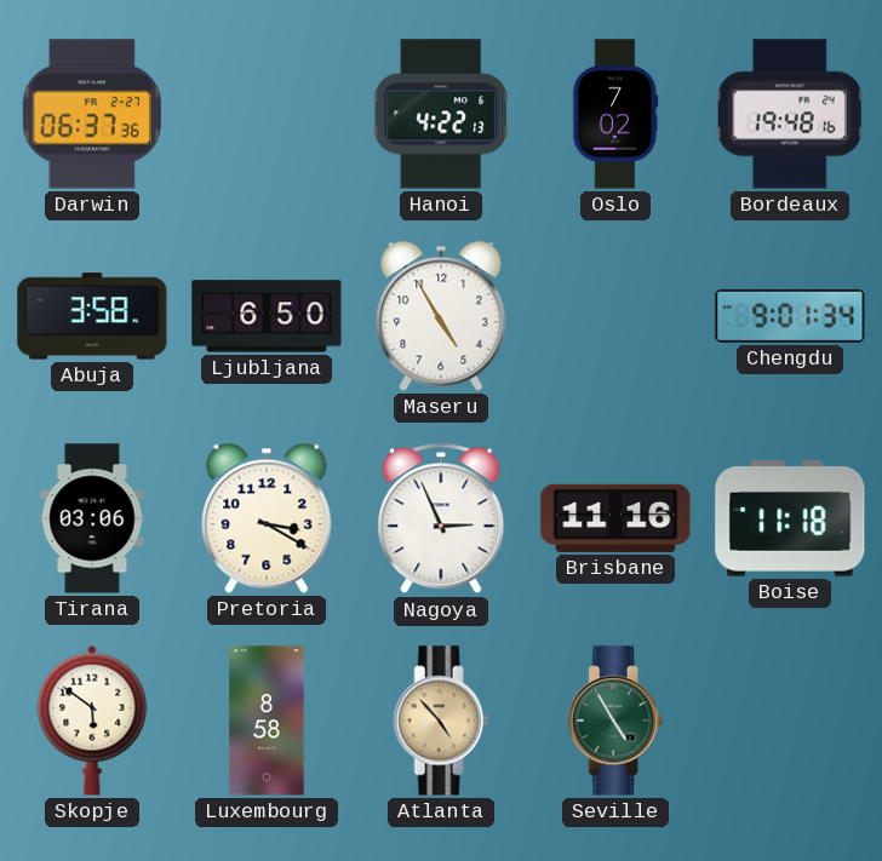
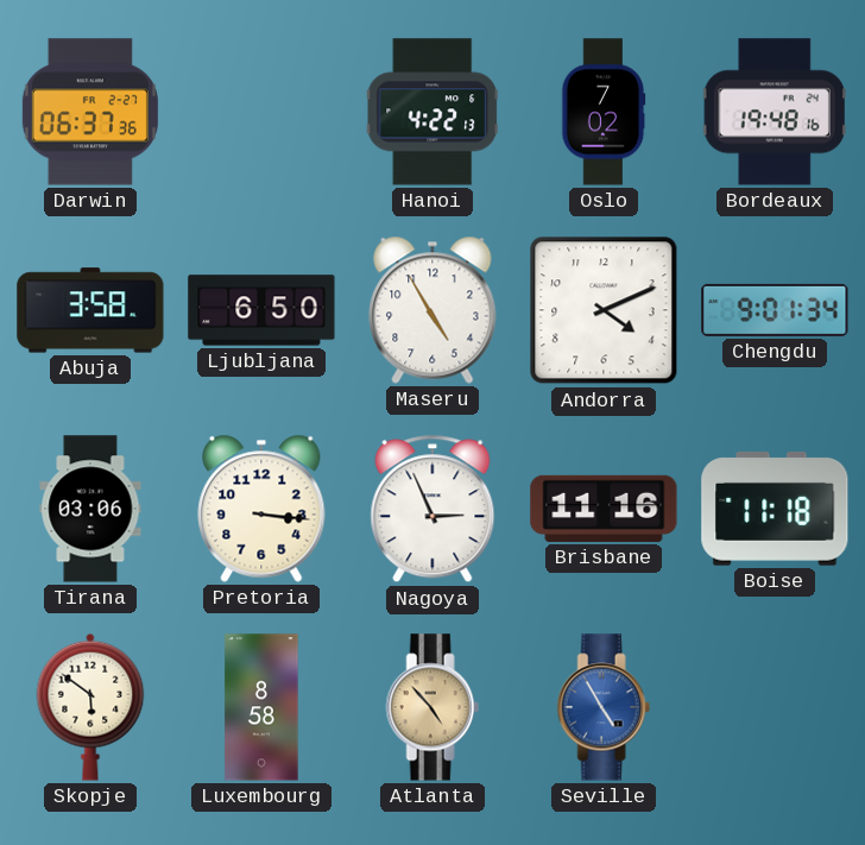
Andorra: none -> 4:11
Pretoria: 3:20 -> 3:16
Seville dial: green -> blue
